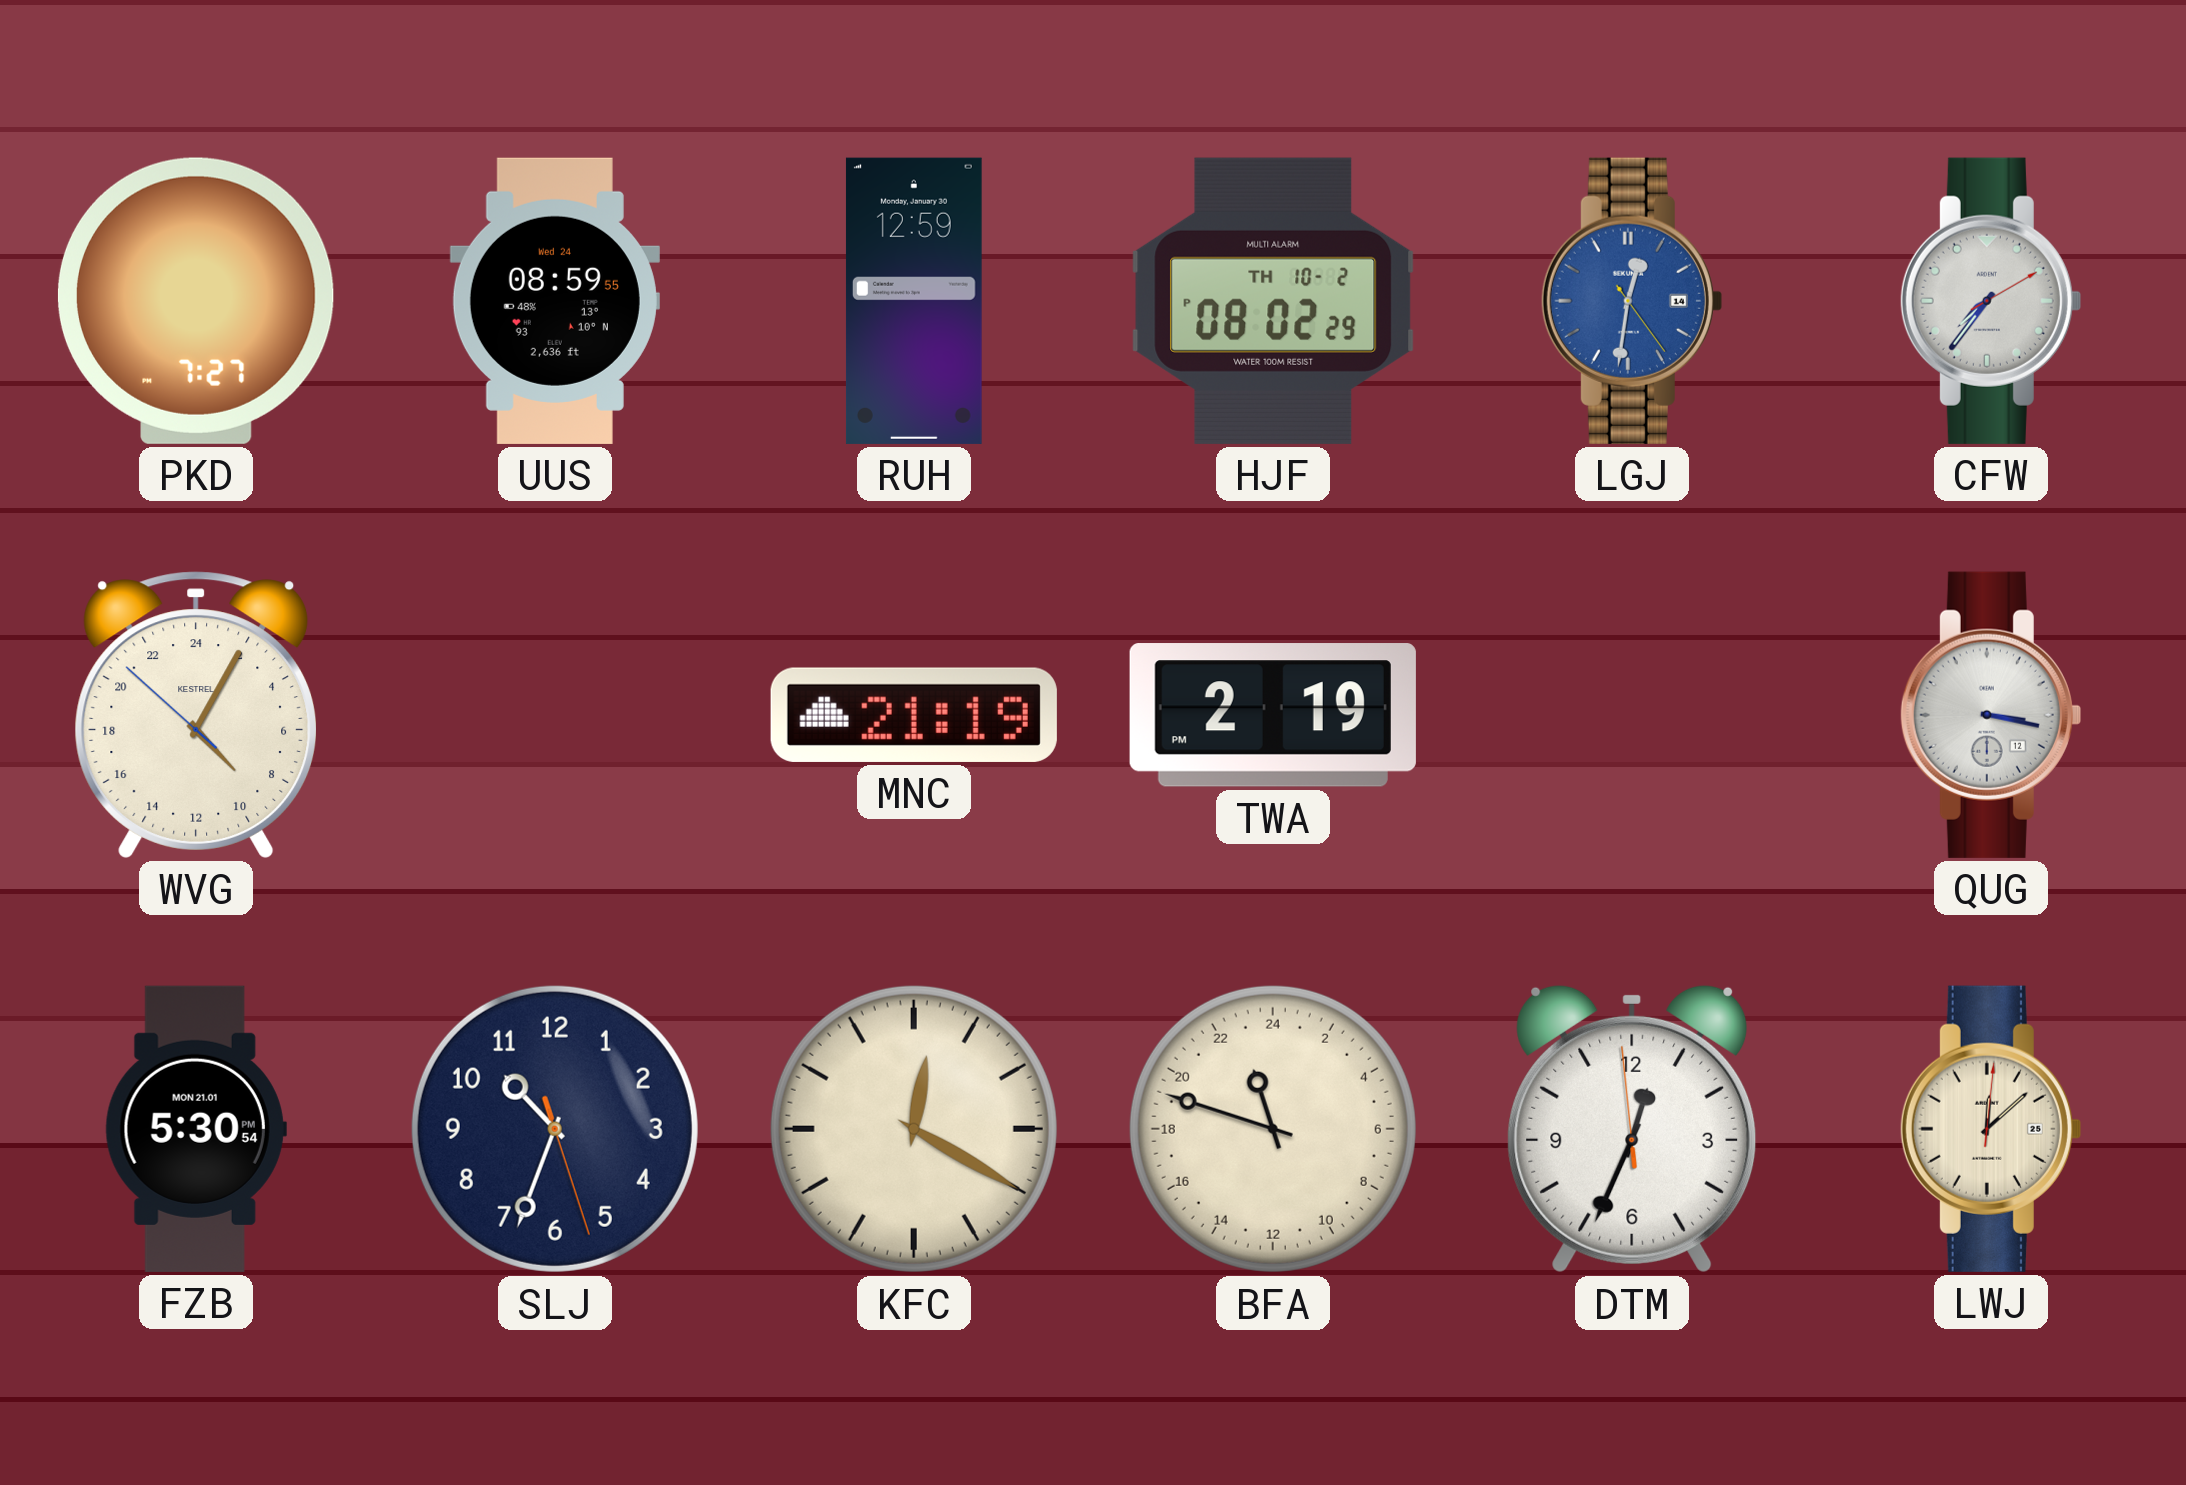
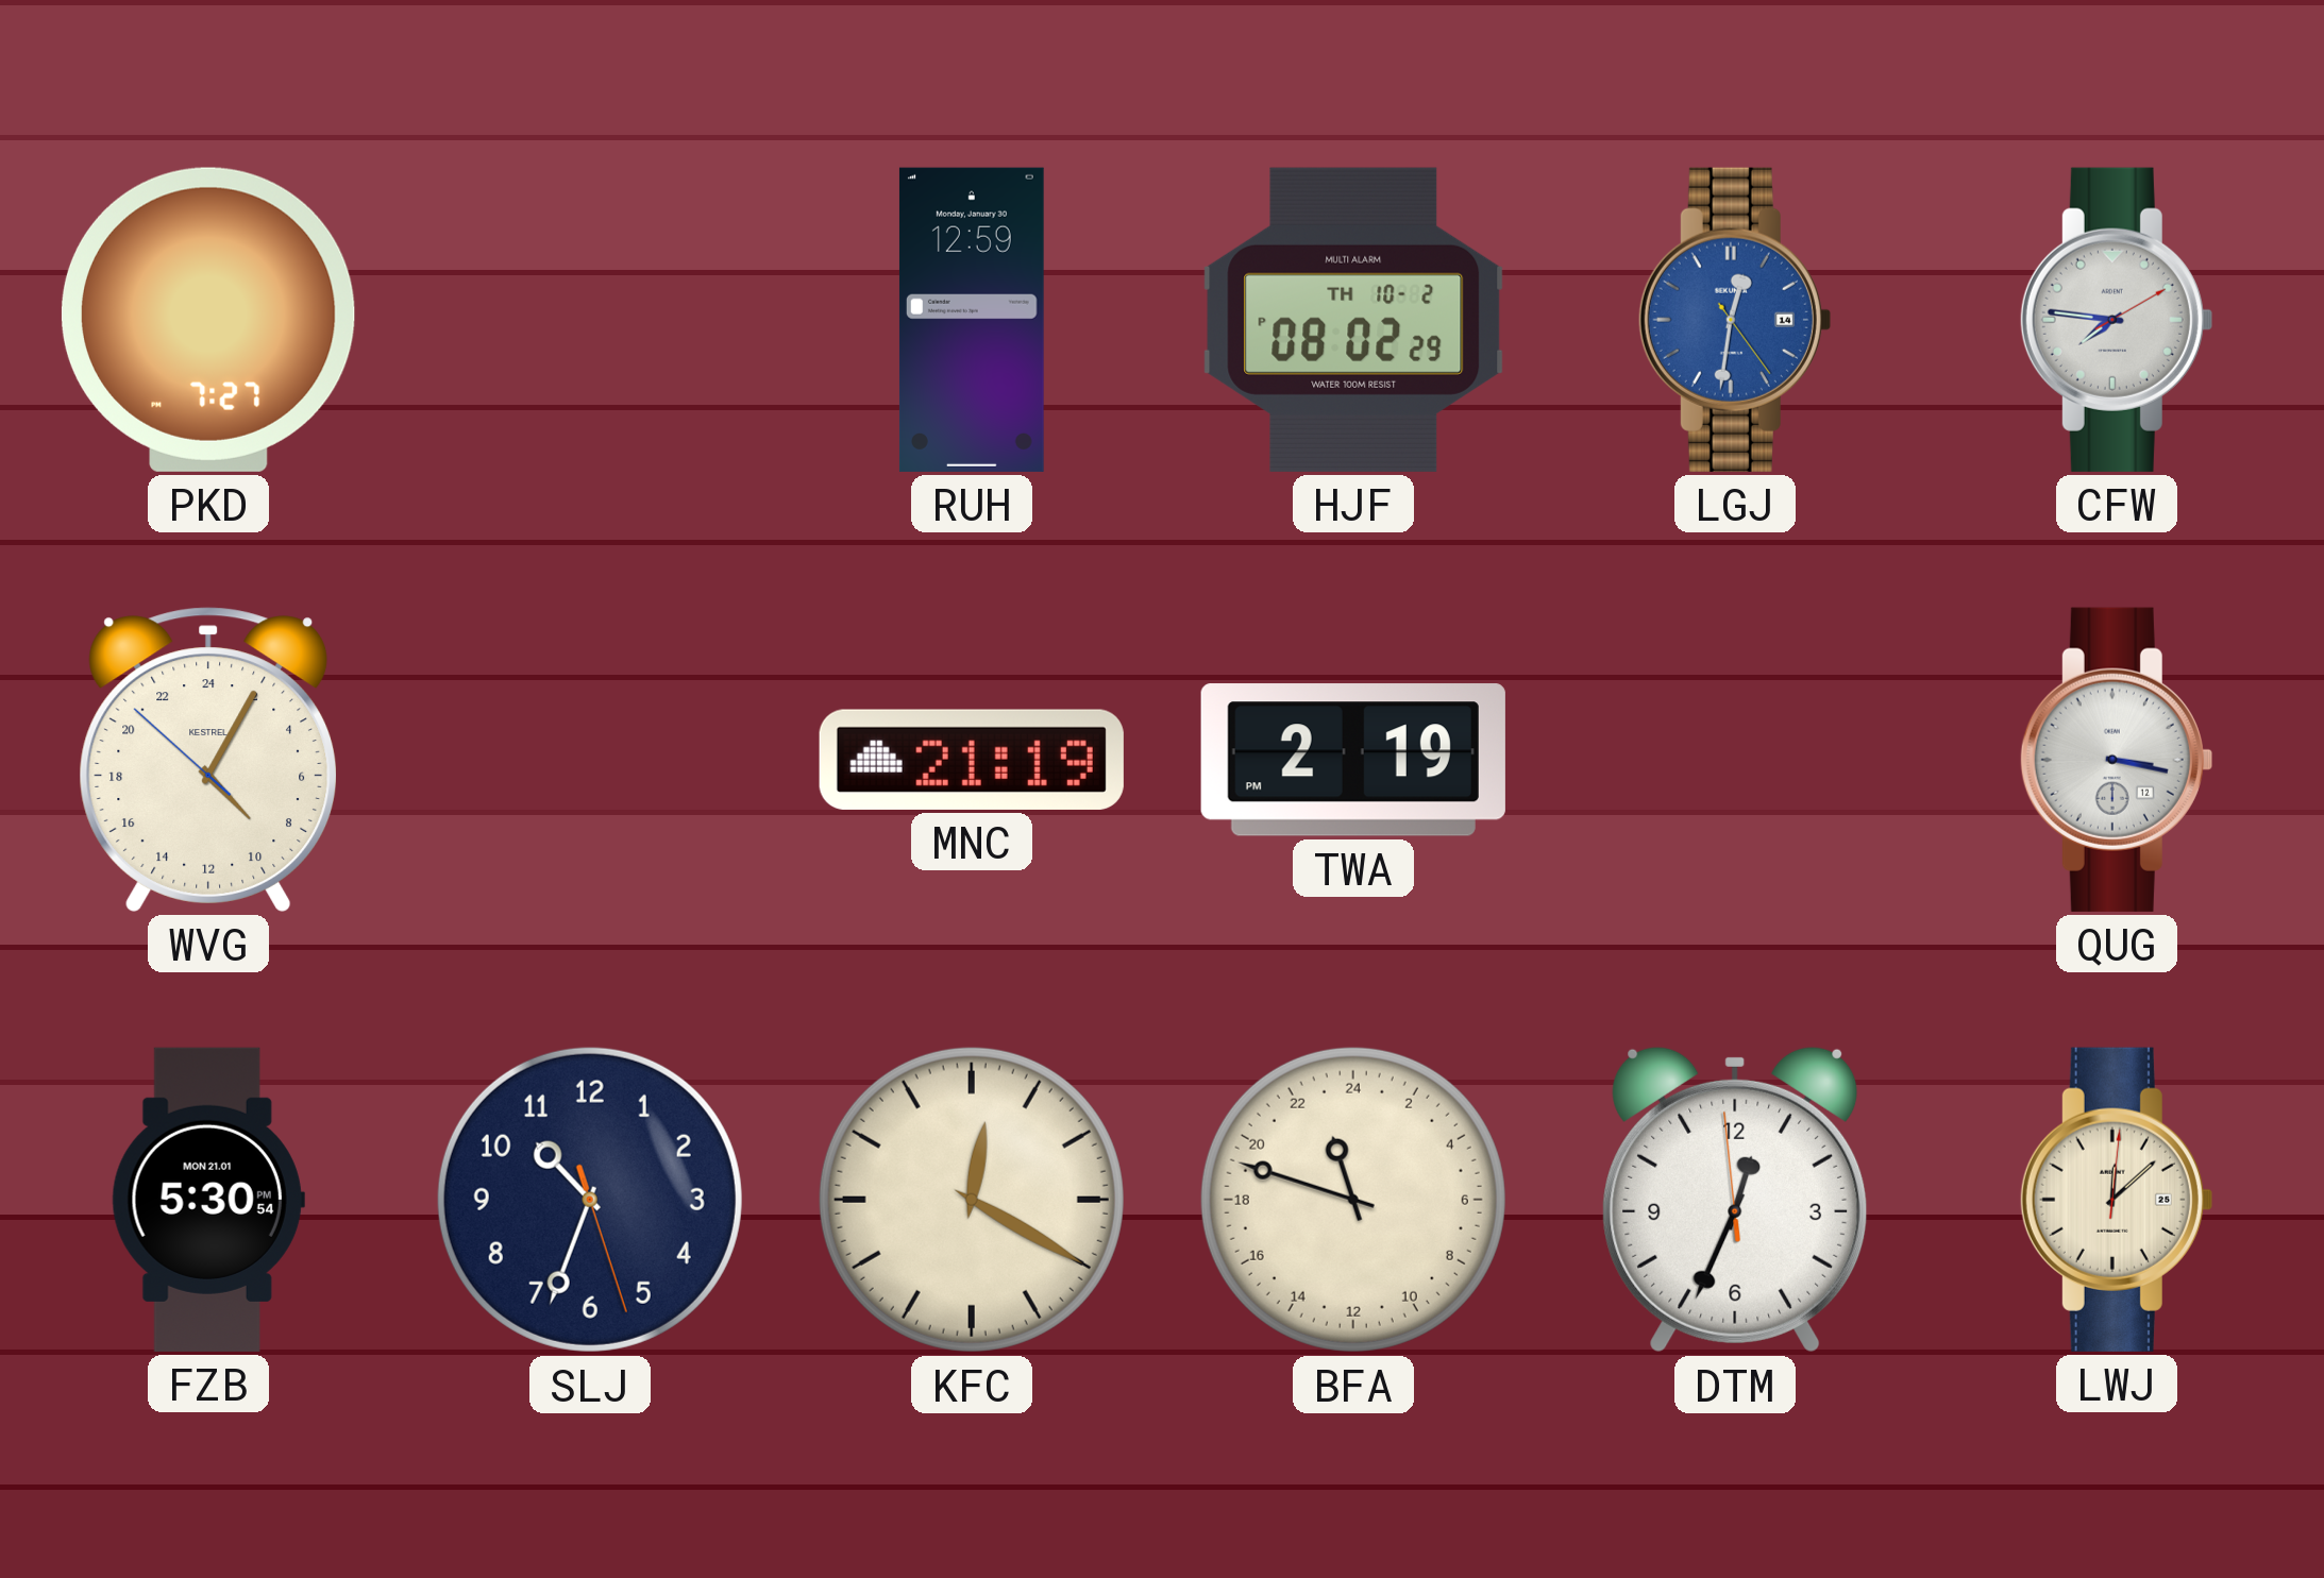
UUS: 08:59 -> none
CFW: 7:36 -> 7:46
